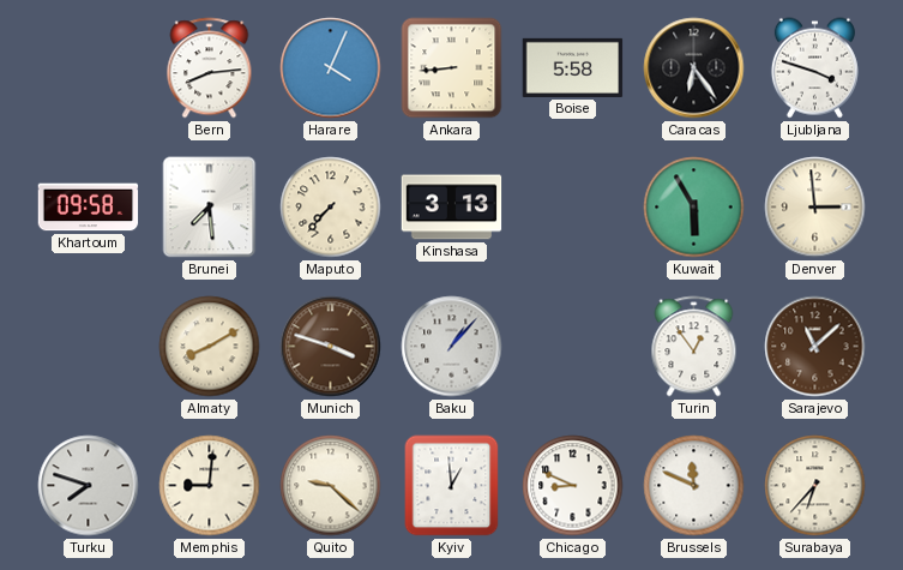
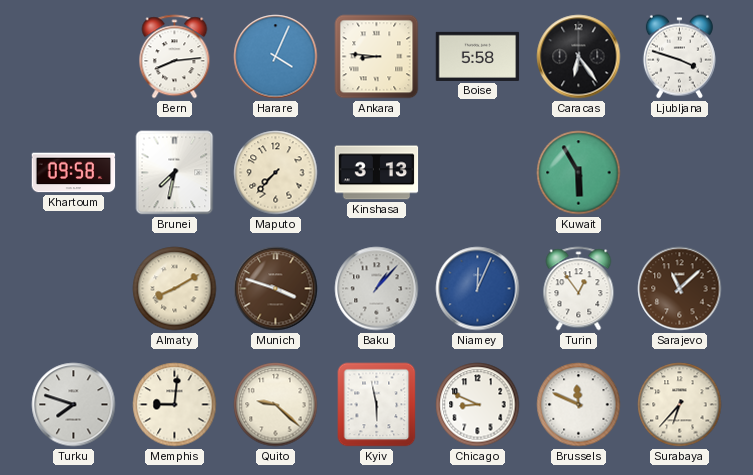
Ankara: 8:44 -> 8:46
Brunei: 7:29 -> 7:32
Denver: 2:59 -> none
Niamey: none -> 12:04
Kyiv: 12:59 -> 5:58
